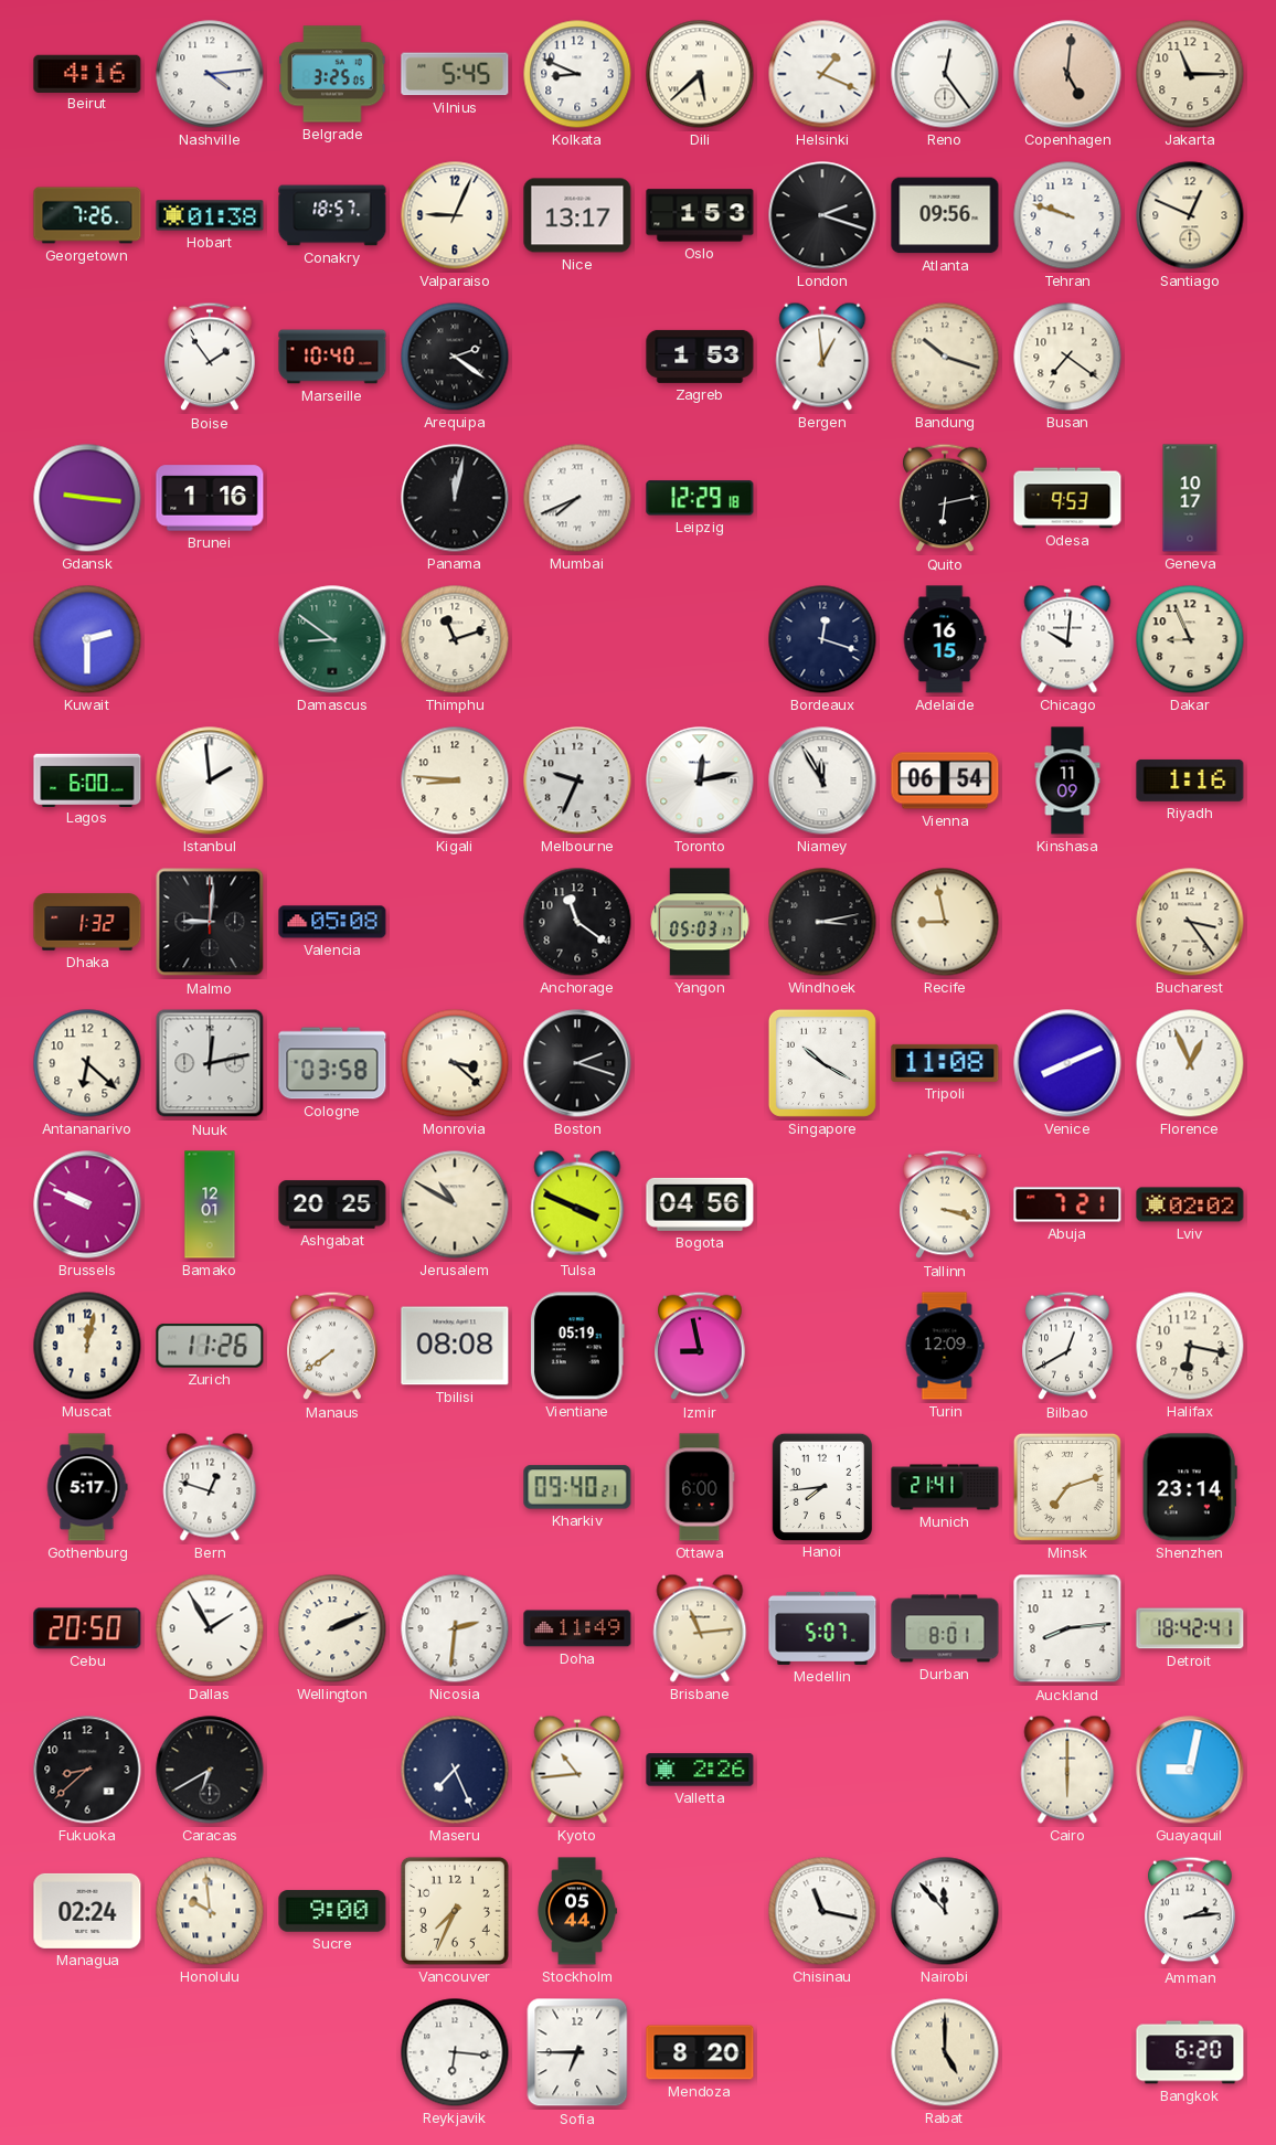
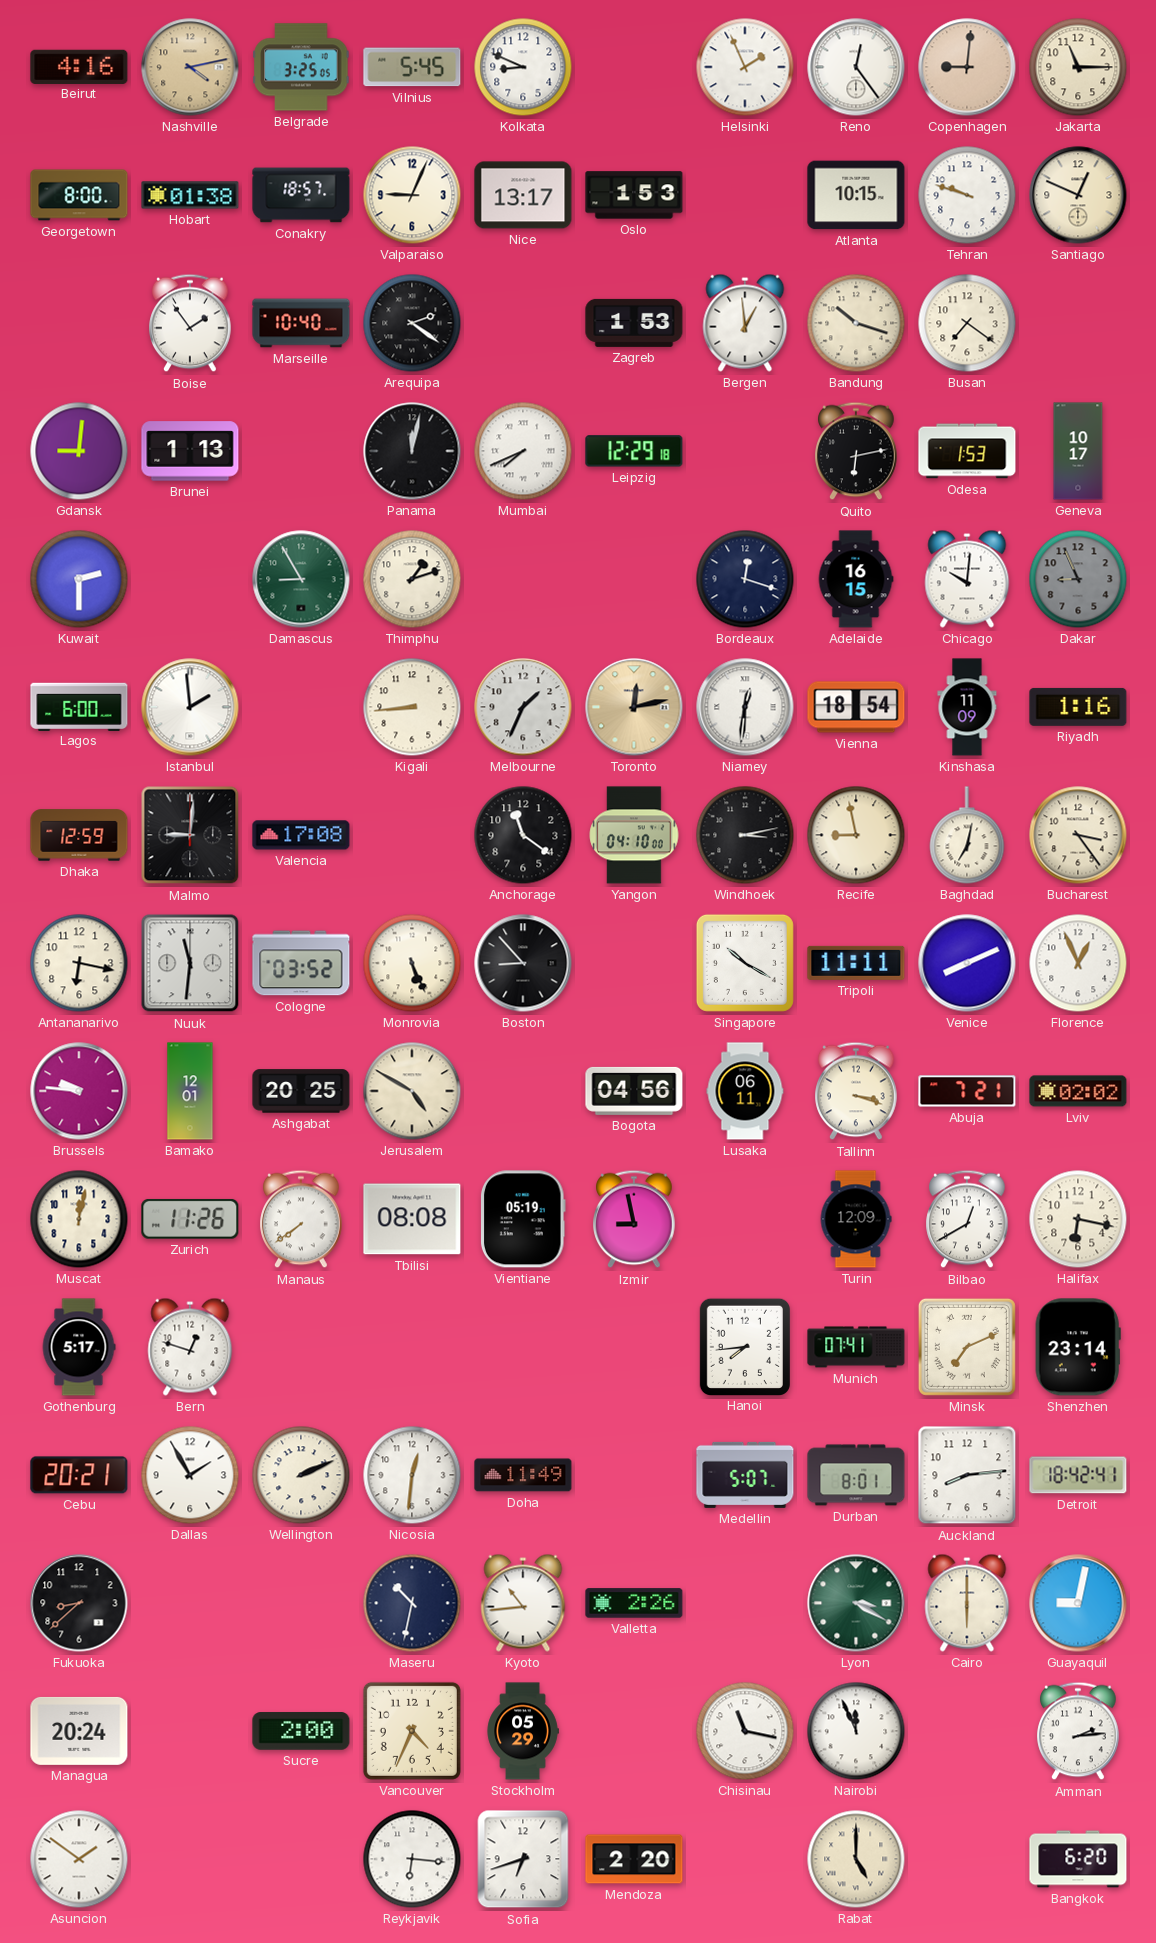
Nashville: 4:14 -> 4:13
Nashville dial: white -> champagne
Dili: 5:38 -> none
Helsinki: 1:19 -> 1:56
Copenhagen: 5:01 -> 9:01
Georgetown: 7:26 -> 8:00
London: 2:18 -> none
Atlanta: 09:56 -> 10:15
Gdansk: 9:16 -> 9:01
Brunei: 1:16 -> 1:13
Odesa: 9:53 -> 1:53
Damascus: 8:51 -> 8:55
Thimphu: 11:12 -> 1:12
Dakar dial: cream -> grey
Kigali: 8:46 -> 8:44
Melbourne: 9:34 -> 1:34
Toronto dial: white -> champagne
Niamey: 11:55 -> 12:31
Vienna: 06:54 -> 18:54
Dhaka: 1:32 -> 12:59
Valencia: 05:08 -> 17:08
Yangon: 05:03 -> 04:10
Baghdad: none -> 7:02
Antananarivo: 6:22 -> 6:17
Nuuk: 12:13 -> 11:31
Cologne: 03:58 -> 03:52
Monrovia: 3:22 -> 5:26
Boston: 2:18 -> 8:53
Tripoli: 11:08 -> 11:11
Brussels: 9:49 -> 9:46
Jerusalem: 10:50 -> 4:50
Tulsa: 3:49 -> none
Lusaka: none -> 06:11
Kharkiv: 09:40 -> none
Ottawa: 6:00 -> none
Munich: 21:41 -> 07:41
Minsk: 7:12 -> 7:11
Cebu: 20:50 -> 20:21
Nicosia: 2:31 -> 12:31
Brisbane: 11:14 -> none
Caracas: 6:40 -> none
Maseru: 7:26 -> 10:32
Lyon: none -> 3:20
Managua: 02:24 -> 20:24
Honolulu: 9:59 -> none
Sucre: 9:00 -> 2:00
Vancouver: 7:34 -> 4:34
Stockholm: 05:44 -> 05:29
Nairobi: 11:53 -> 11:56
Asuncion: none -> 1:51
Sofia: 6:45 -> 6:42
Mendoza: 8:20 -> 2:20
